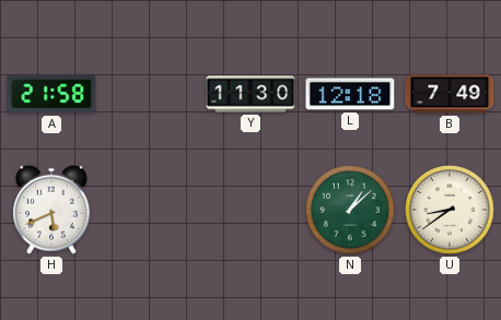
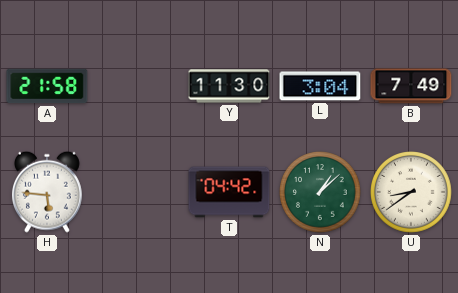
L: 12:18 -> 3:04
H: 5:41 -> 5:46
T: none -> 04:42
